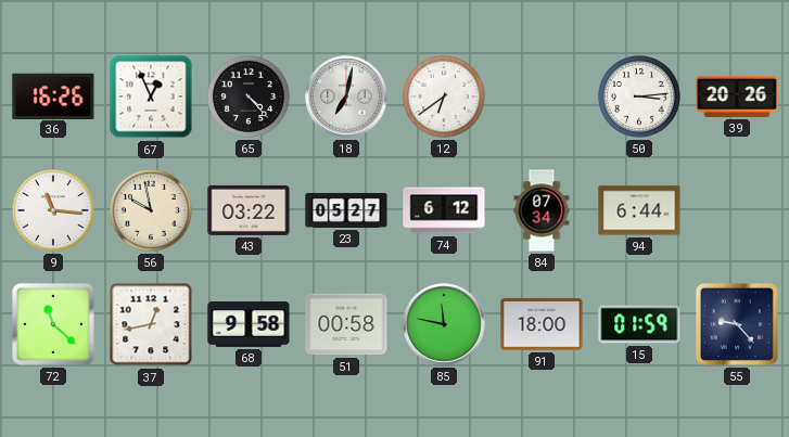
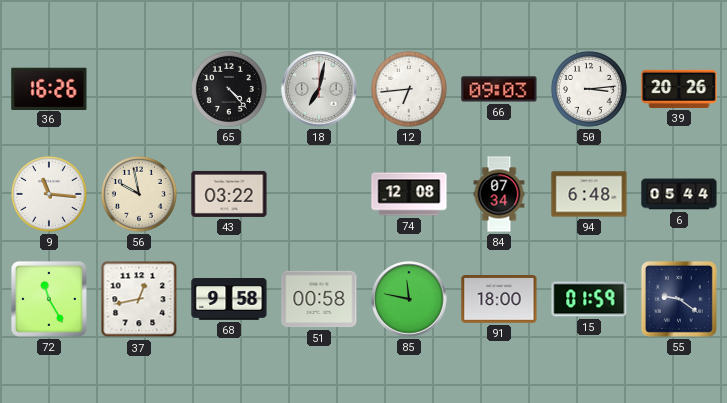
67: 12:56 -> none
12: 6:39 -> 6:44
66: none -> 09:03
23: 05:27 -> none
74: 6:12 -> 12:08
94: 6:44 -> 6:48
6: none -> 05:44
72: 11:22 -> 11:25
55: 9:23 -> 9:21
